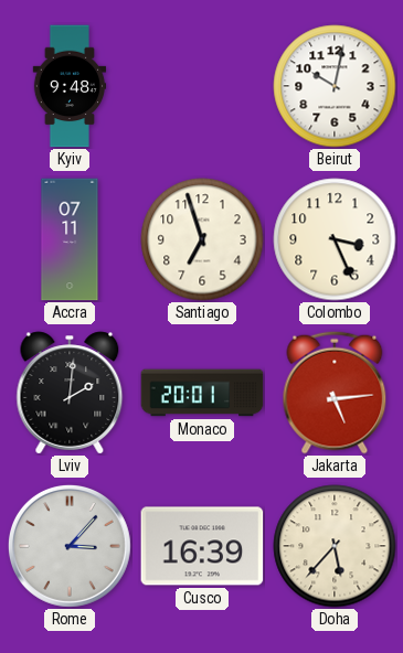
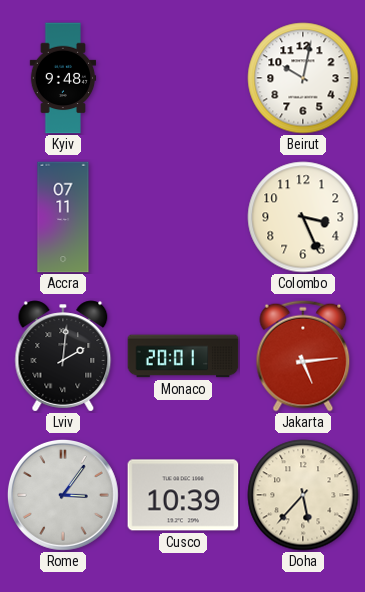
Santiago: 6:57 -> none
Rome: 3:07 -> 3:06
Cusco: 16:39 -> 10:39
